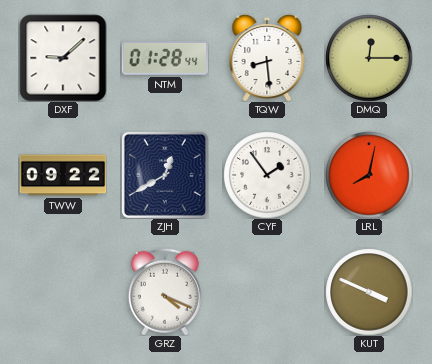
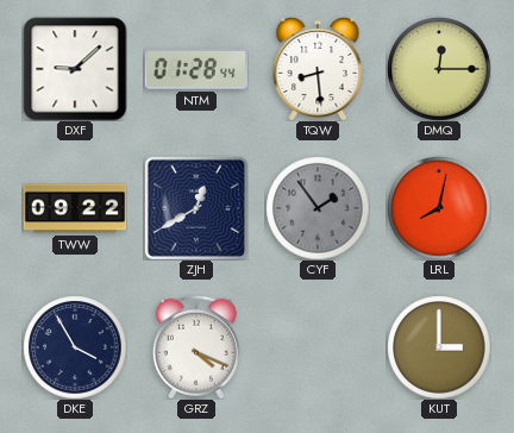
CYF dial: white -> grey
DKE: none -> 3:55
KUT: 3:49 -> 3:00
